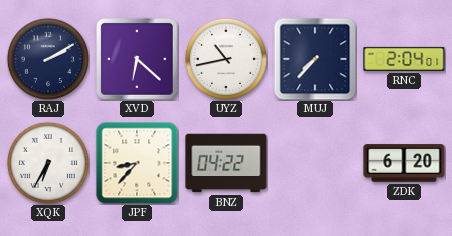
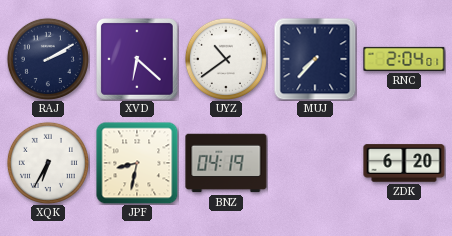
UYZ: 10:43 -> 10:39
JPF: 8:37 -> 8:32
BNZ: 04:22 -> 04:19
